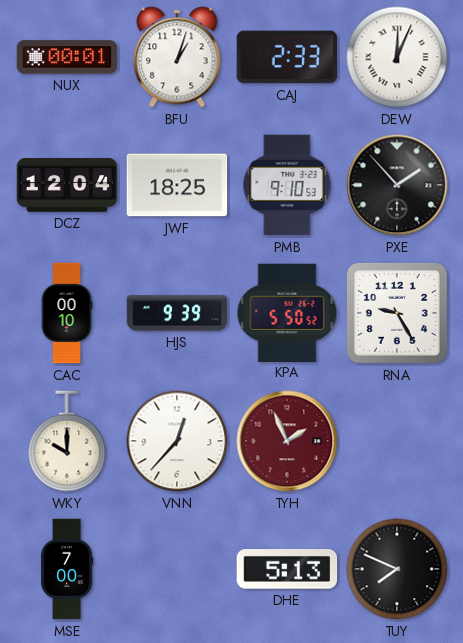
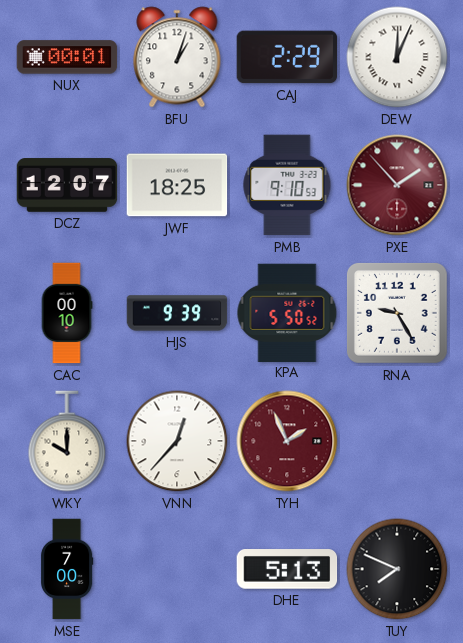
CAJ: 2:33 -> 2:29
DCZ: 12:04 -> 12:07
PXE dial: black -> burgundy
